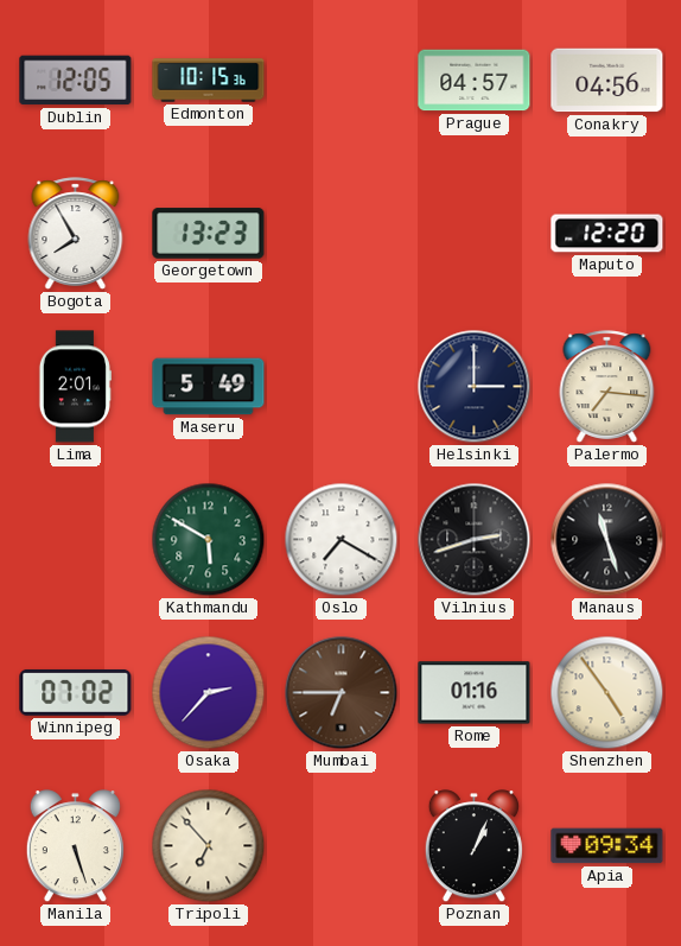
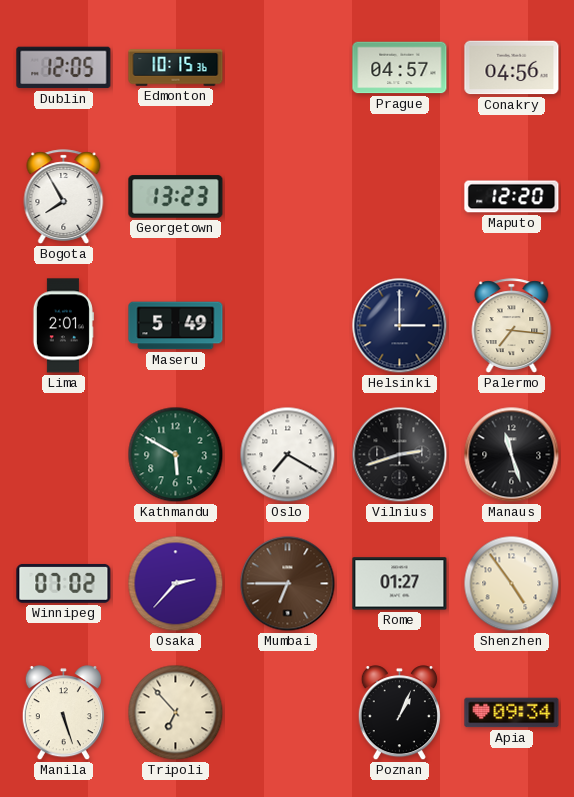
Rome: 01:16 -> 01:27
